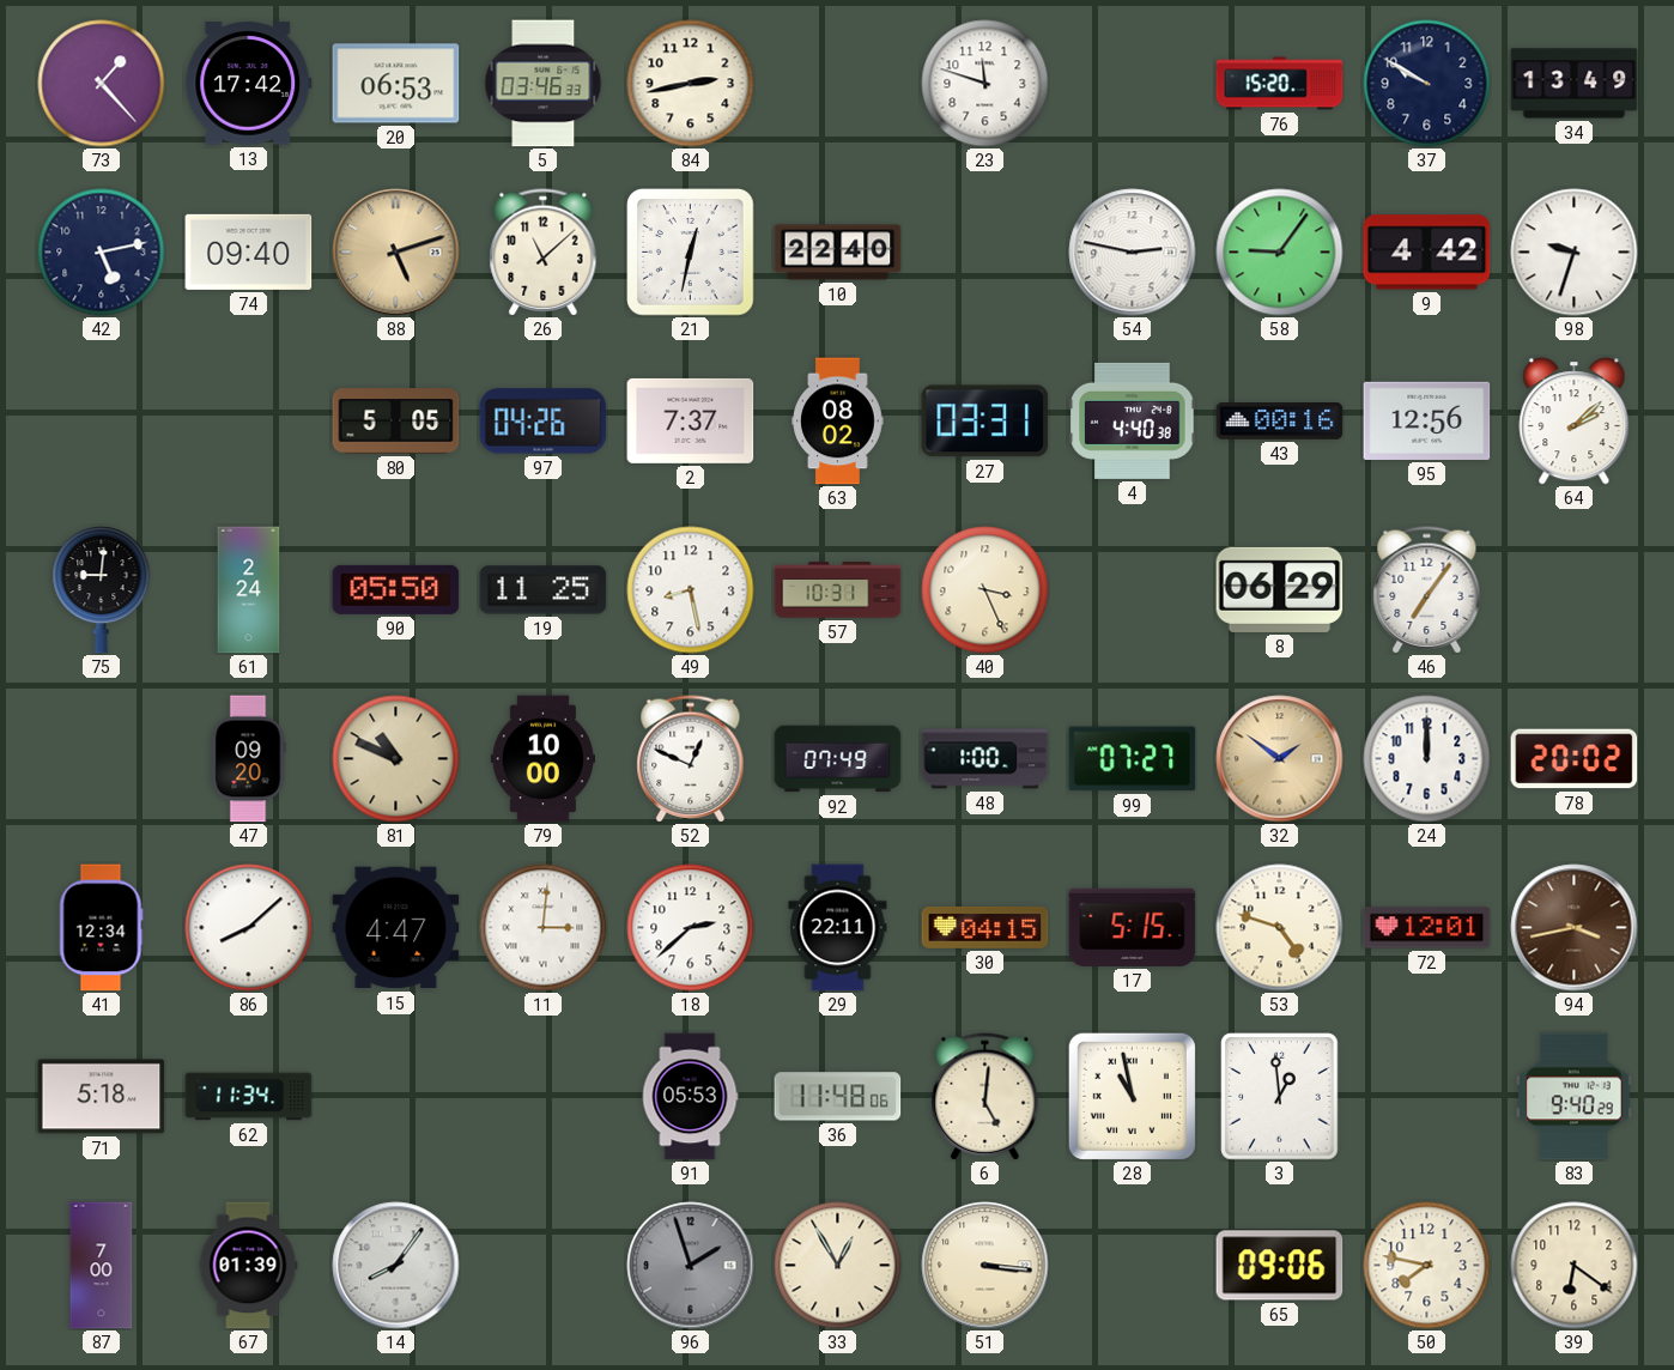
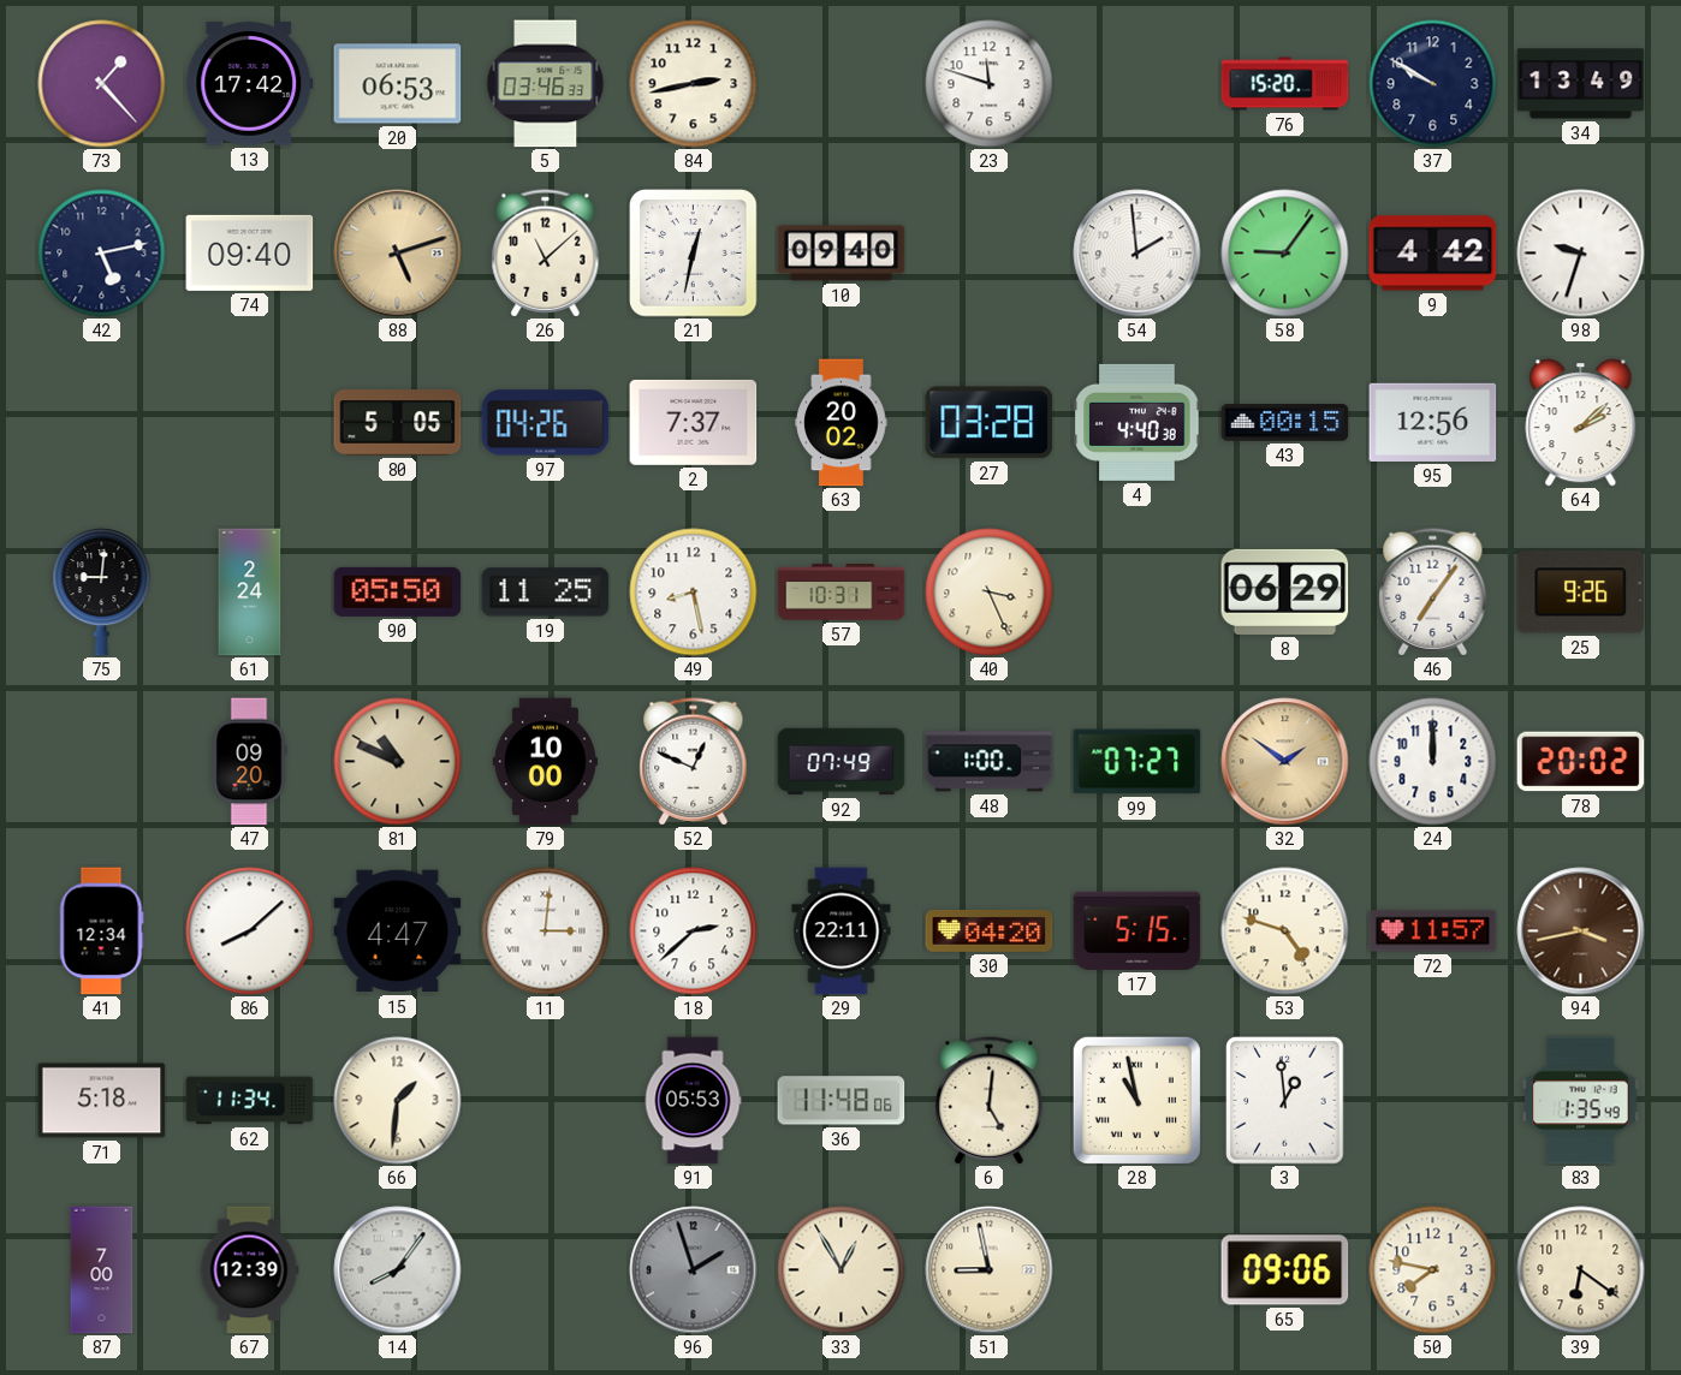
10: 22:40 -> 09:40
54: 2:47 -> 1:59
63: 08:02 -> 20:02
27: 03:31 -> 03:28
43: 00:16 -> 00:15
25: none -> 9:26
30: 04:15 -> 04:20
72: 12:01 -> 11:57
66: none -> 1:31
83: 9:40 -> 1:35
67: 01:39 -> 12:39
51: 3:16 -> 8:58
